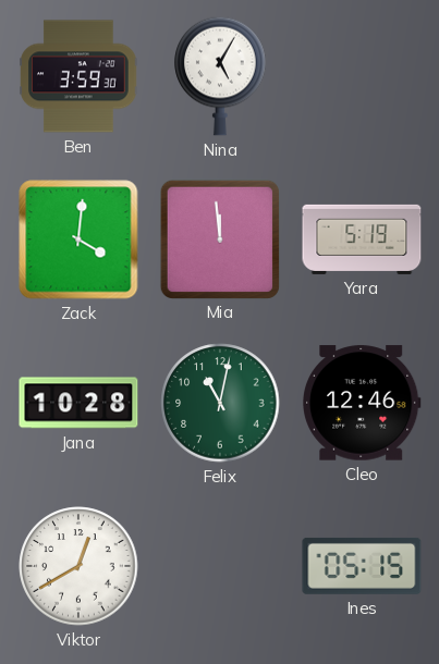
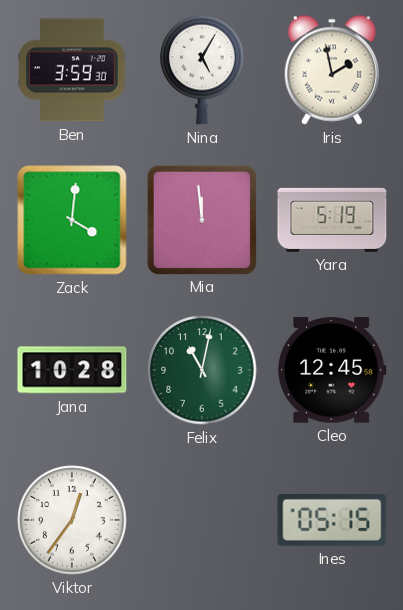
Iris: none -> 1:58
Cleo: 12:46 -> 12:45
Viktor: 12:40 -> 12:36
